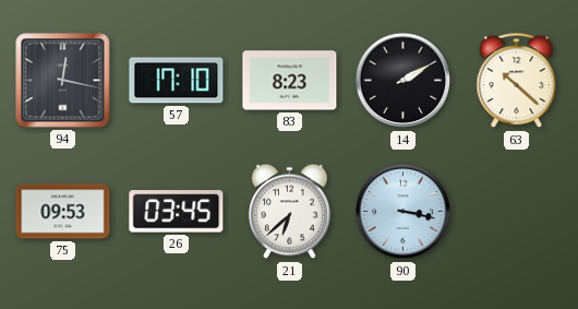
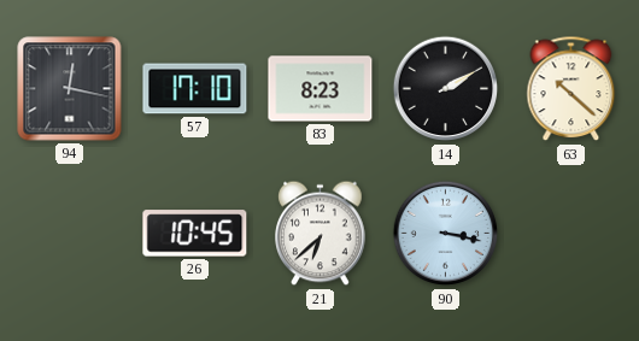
75: 09:53 -> none
26: 03:45 -> 10:45
